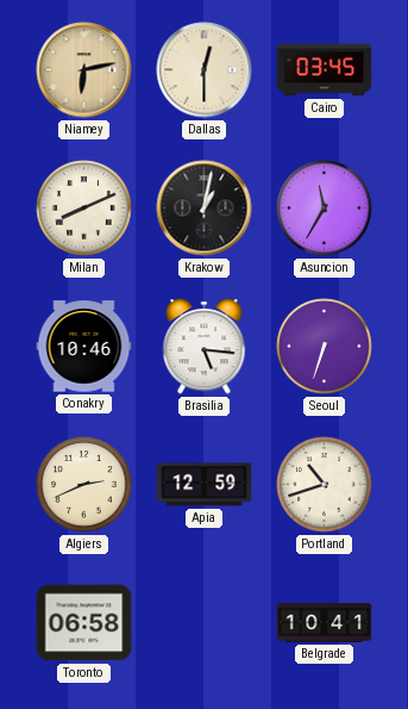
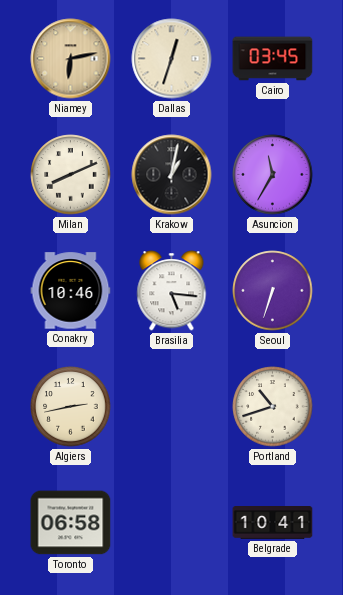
Dallas: 12:30 -> 12:33
Algiers: 2:41 -> 2:43
Apia: 12:59 -> none
